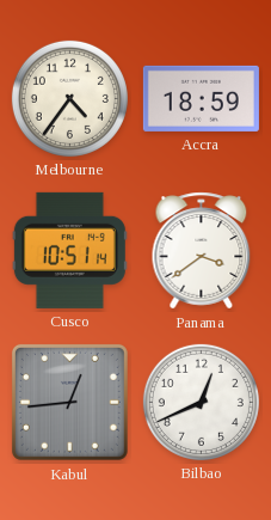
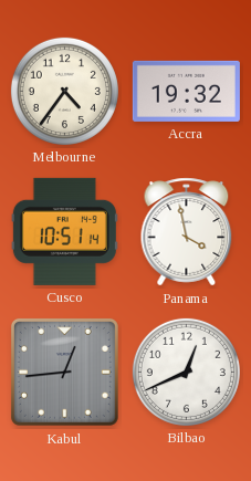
Accra: 18:59 -> 19:32
Panama: 3:39 -> 3:58
